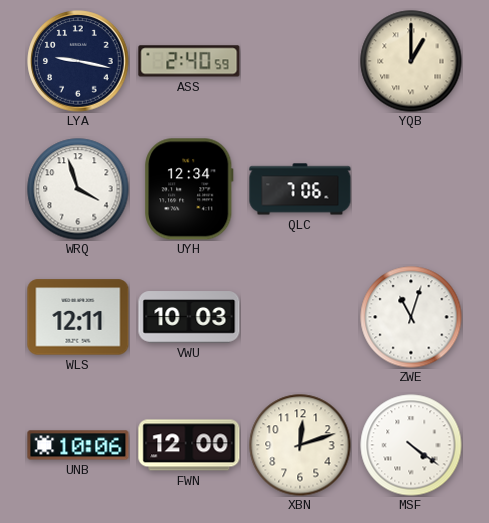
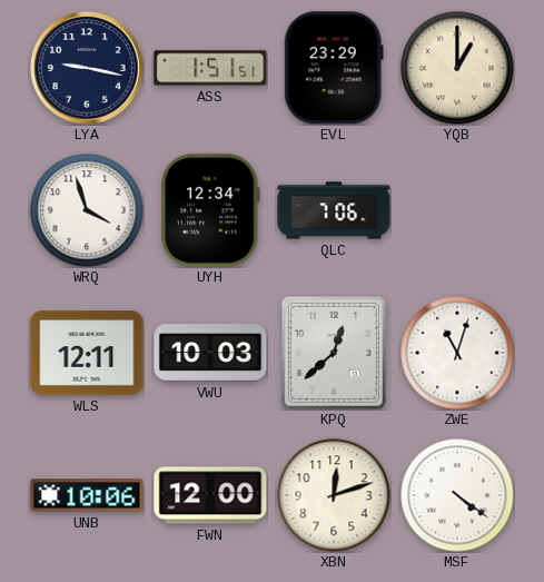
ASS: 2:40 -> 1:51
EVL: none -> 23:29
KPQ: none -> 12:38
